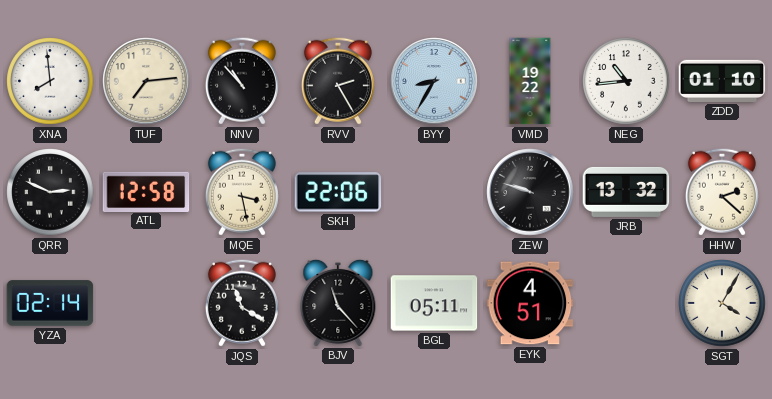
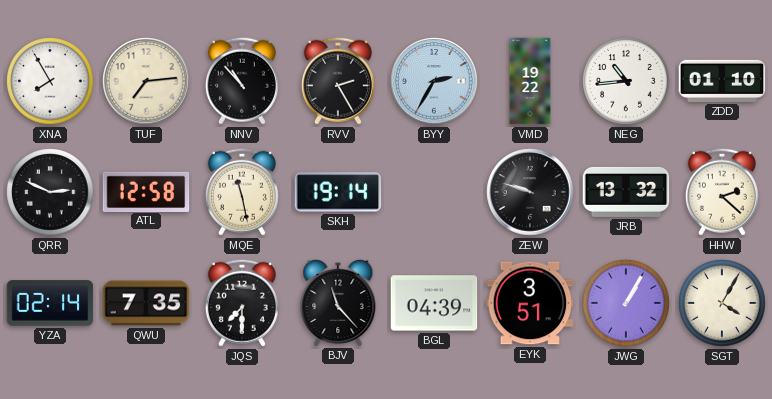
XNA: 7:59 -> 7:55
BYY: 8:35 -> 2:35
MQE: 3:28 -> 11:28
SKH: 22:06 -> 19:14
QWU: none -> 7:35
JQS: 11:20 -> 7:30
BGL: 05:11 -> 04:39
EYK: 4:51 -> 3:51
JWG: none -> 1:05
